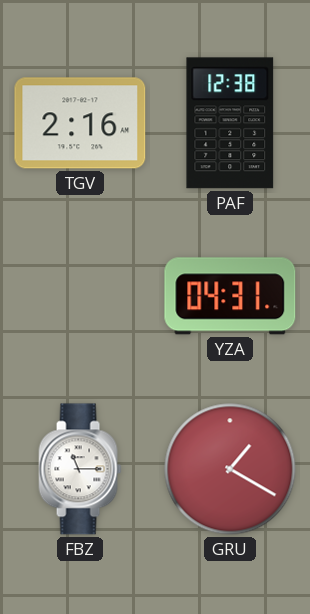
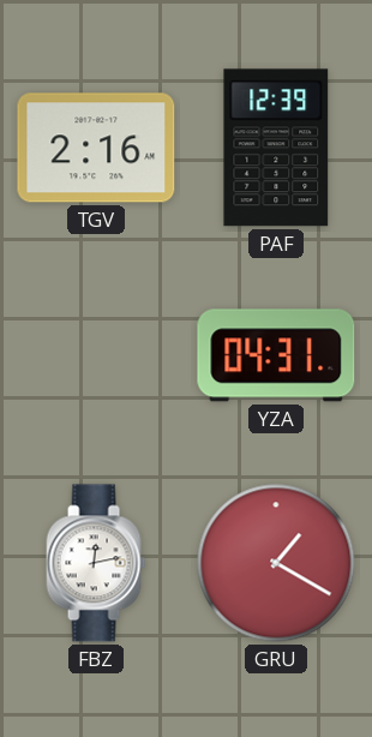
PAF: 12:38 -> 12:39
FBZ: 11:15 -> 12:13
